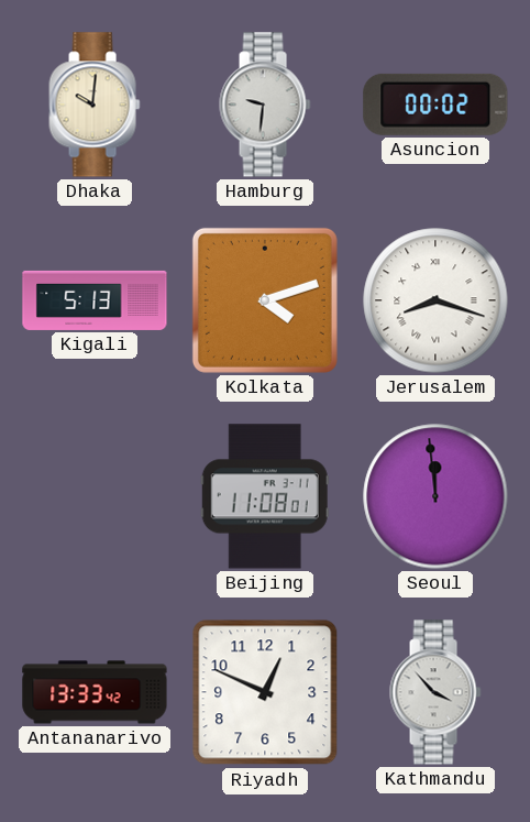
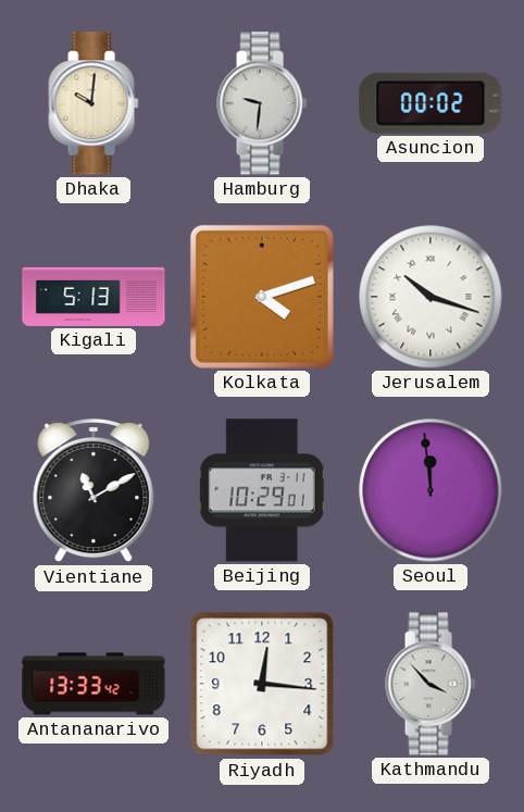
Jerusalem: 8:18 -> 10:18
Vientiane: none -> 11:10
Beijing: 11:08 -> 10:29
Riyadh: 12:49 -> 12:16
